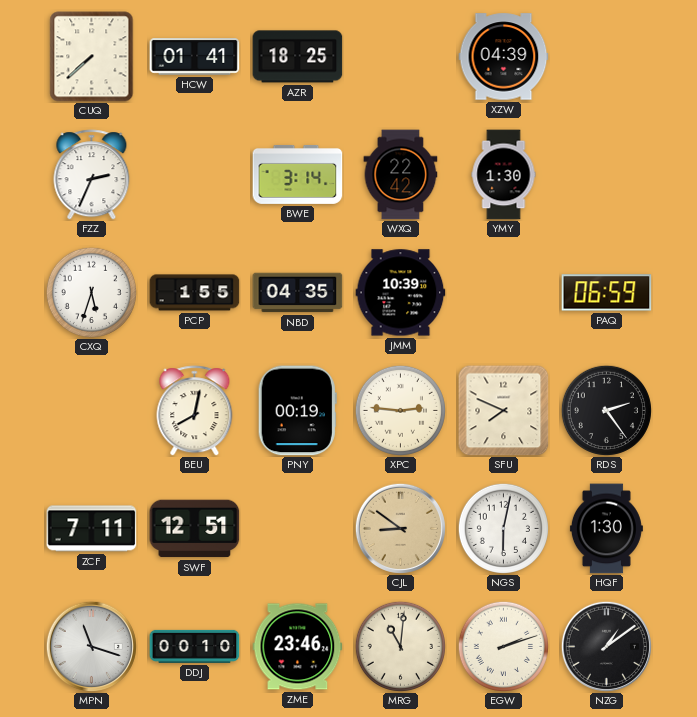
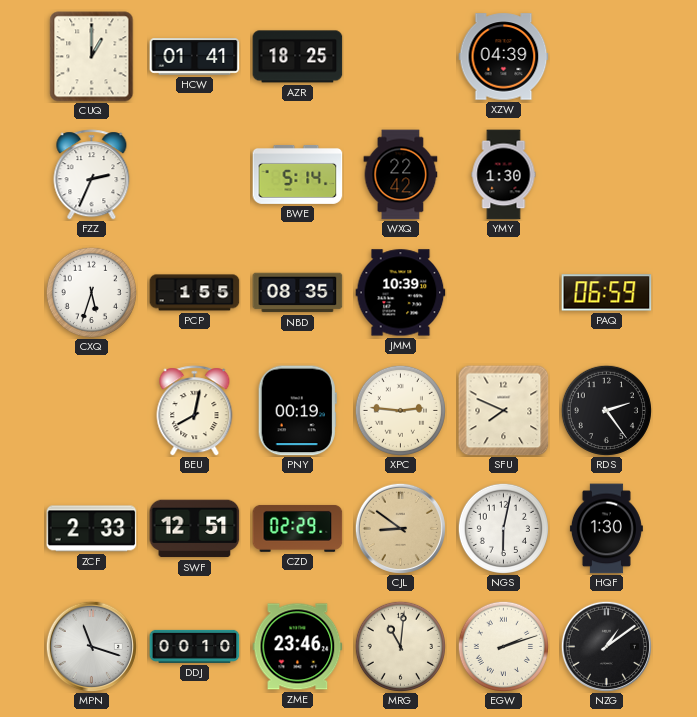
CUQ: 7:38 -> 1:00
BWE: 3:14 -> 5:14
NBD: 04:35 -> 08:35
ZCF: 7:11 -> 2:33
CZD: none -> 02:29
